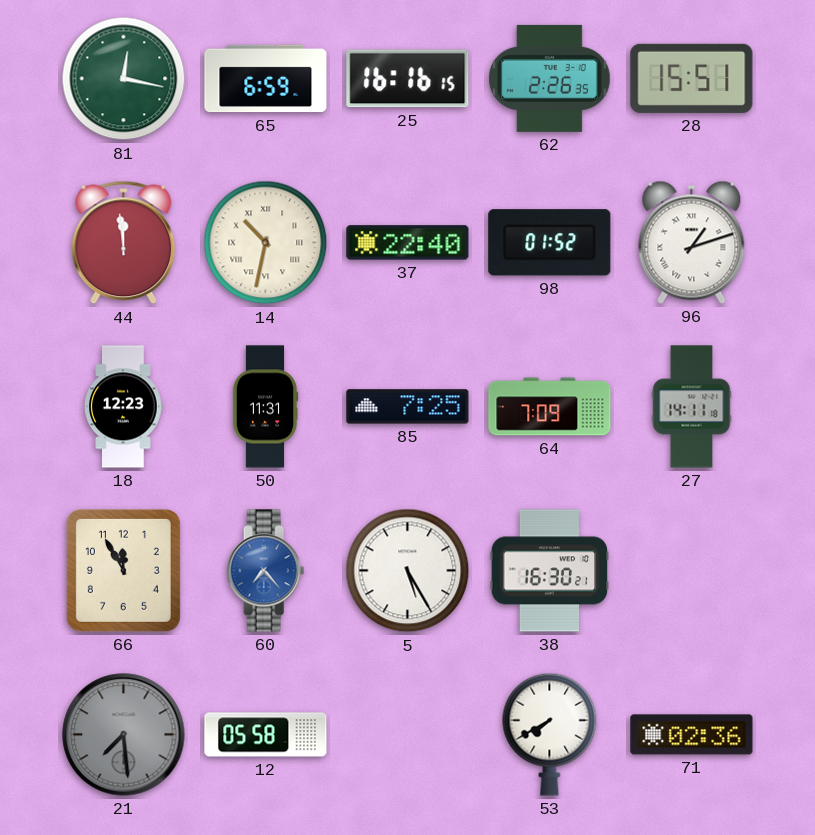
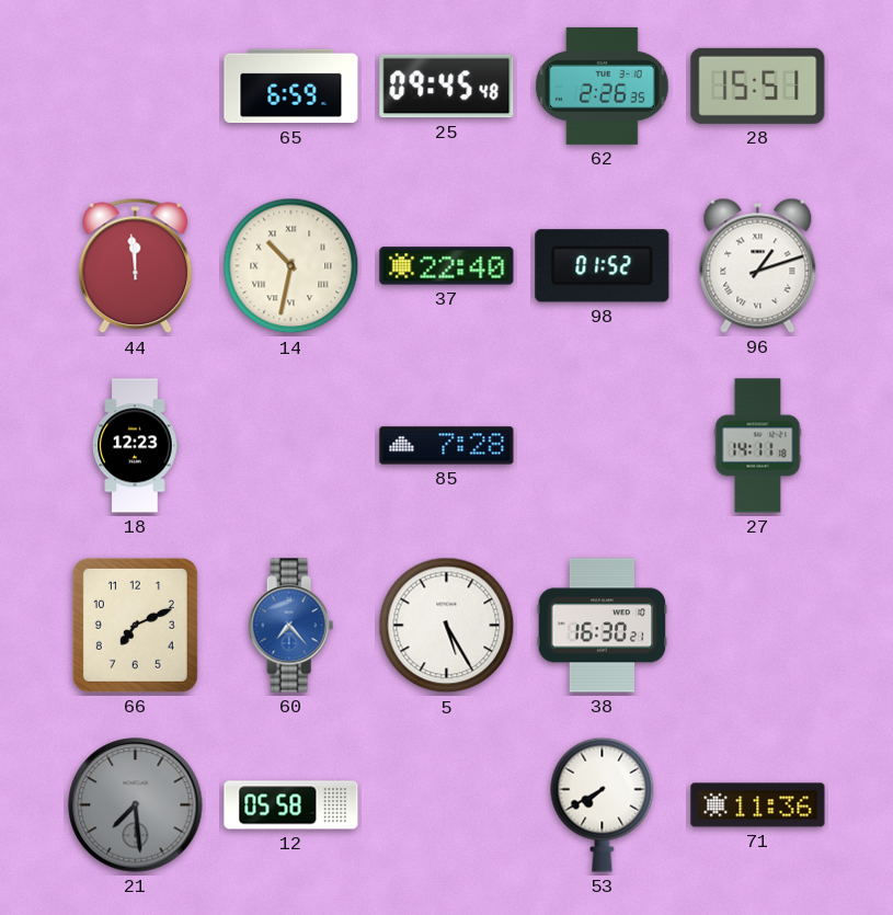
81: 12:17 -> none
25: 16:16 -> 09:45
50: 11:31 -> none
85: 7:25 -> 7:28
64: 7:09 -> none
66: 11:55 -> 7:11
71: 02:36 -> 11:36
